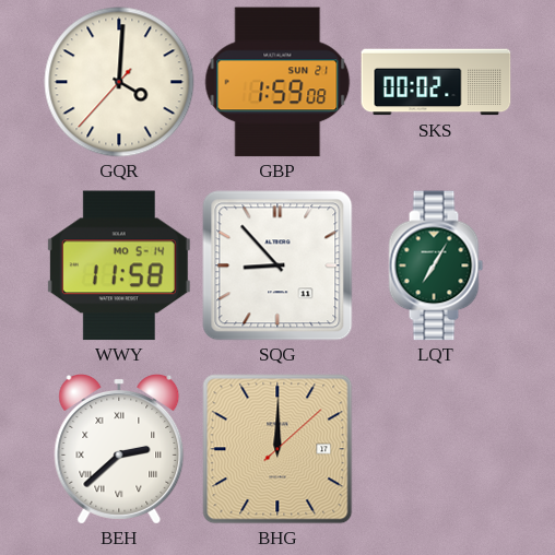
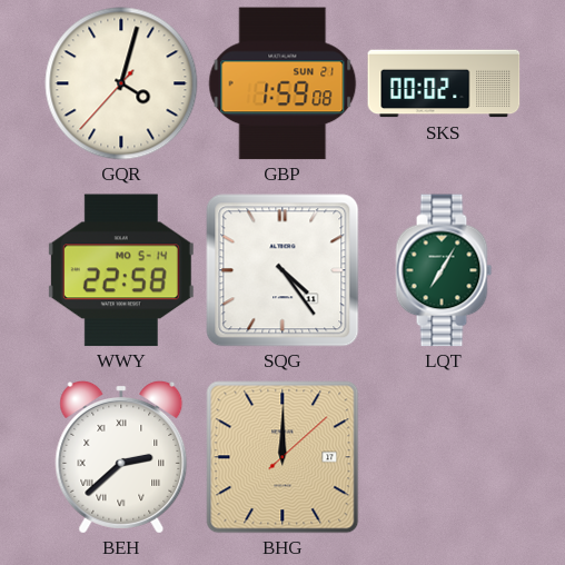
GQR: 4:00 -> 4:02
WWY: 11:58 -> 22:58
SQG: 8:53 -> 4:24
